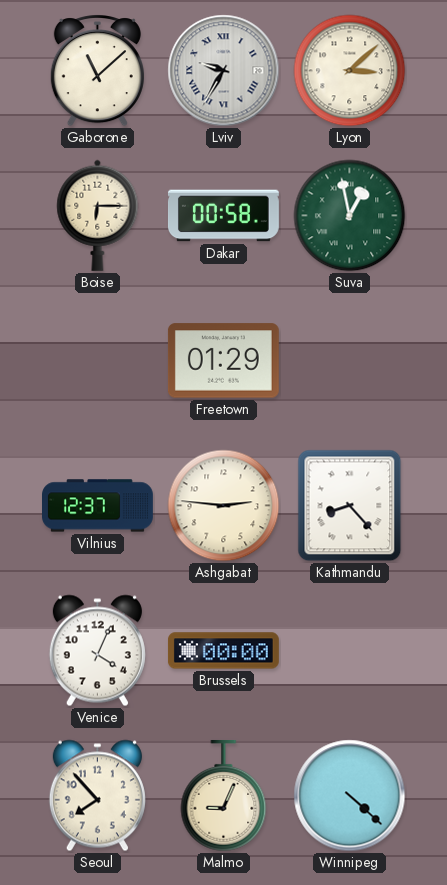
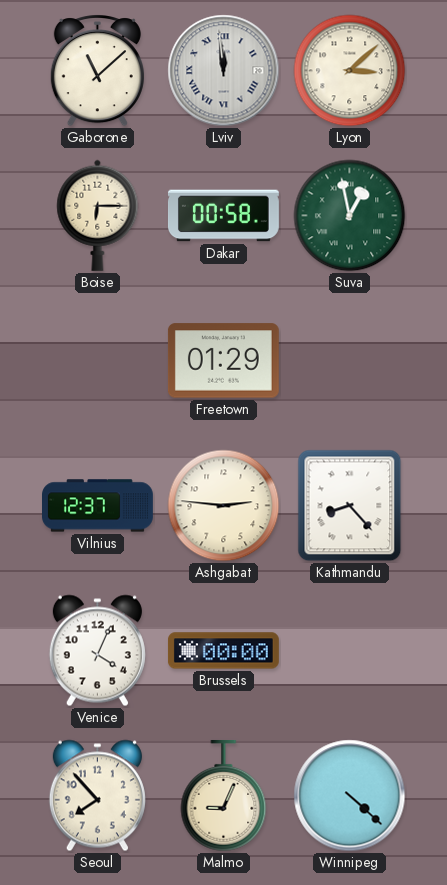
Lviv: 9:35 -> 11:59
